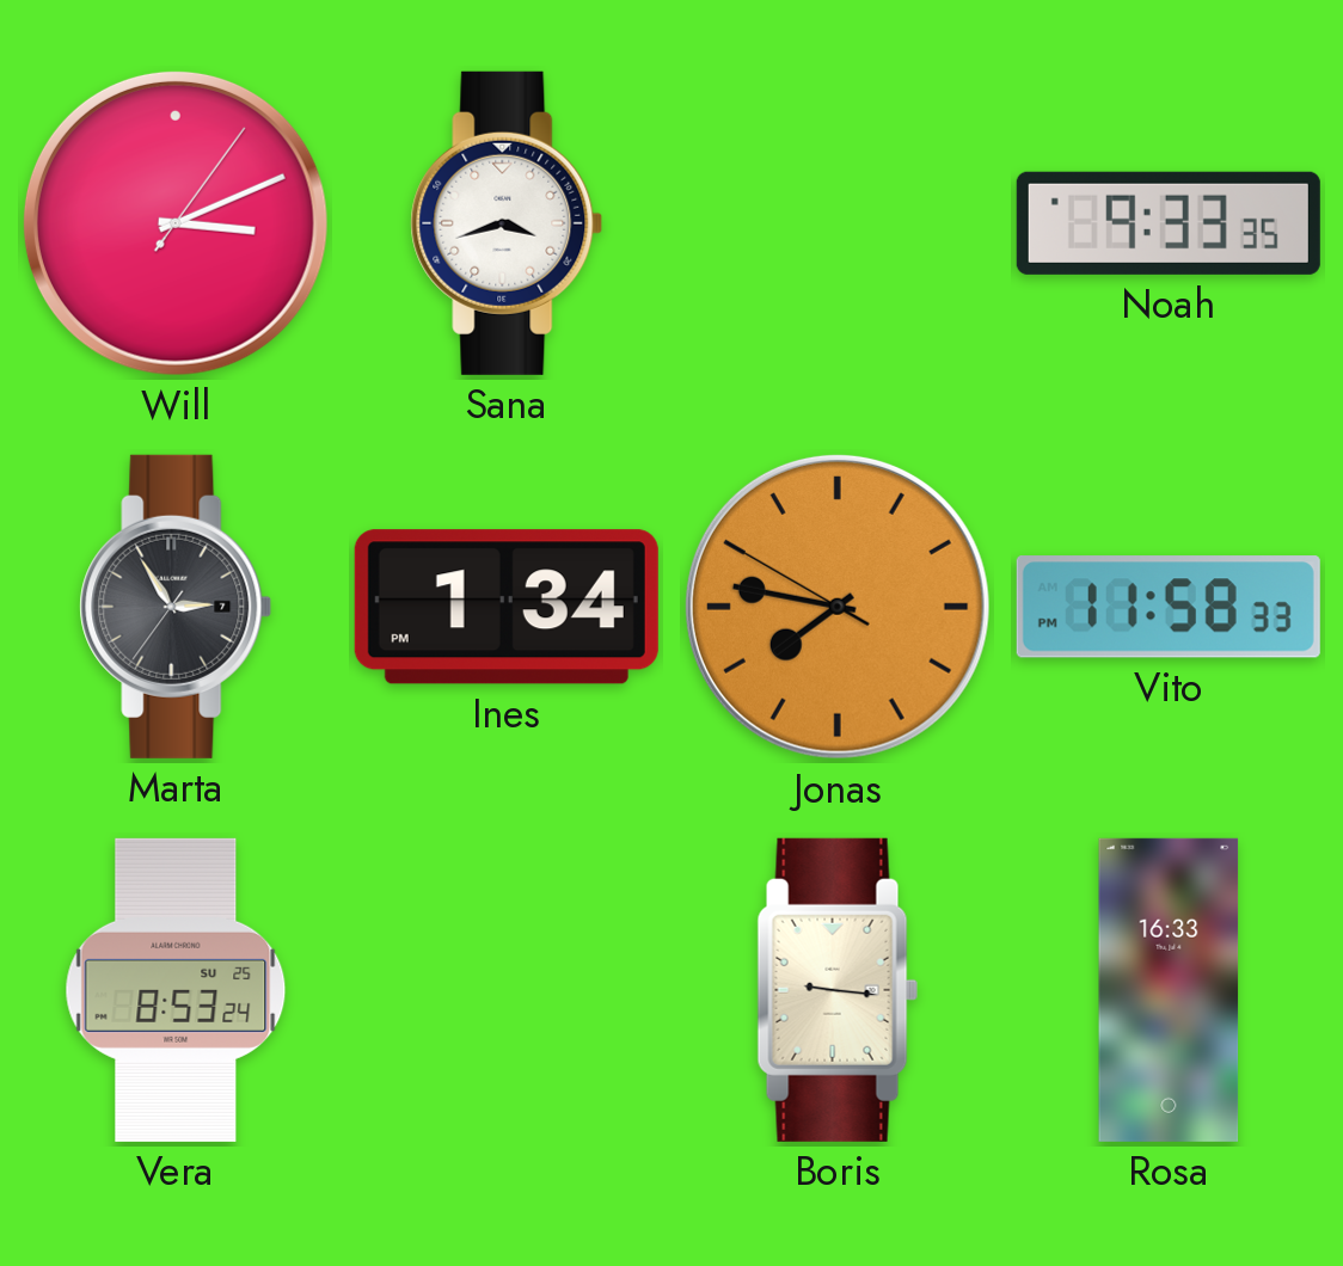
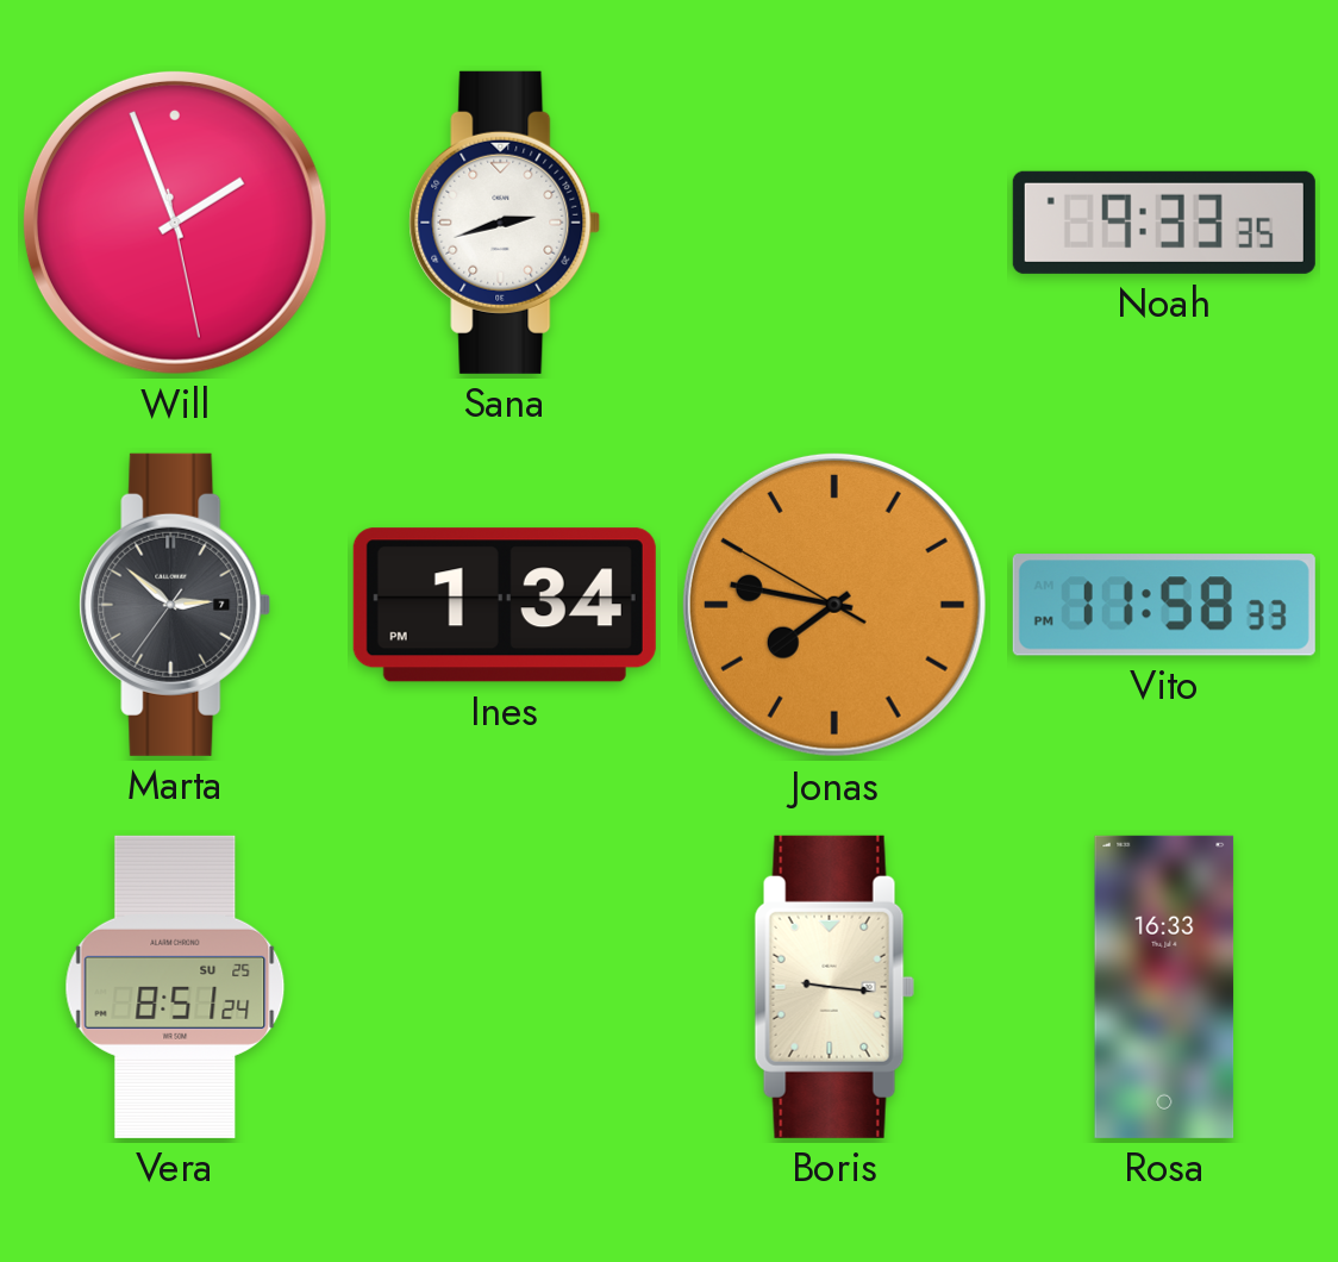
Will: 3:11 -> 1:56
Sana: 3:42 -> 2:42
Marta: 2:54 -> 2:51
Vera: 8:53 -> 8:51
